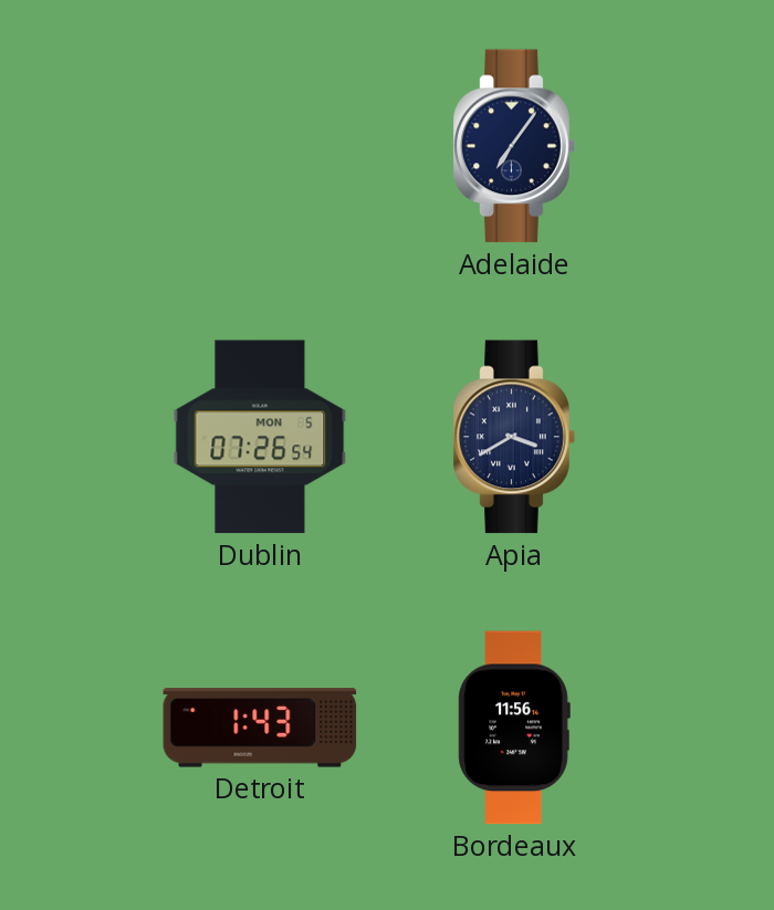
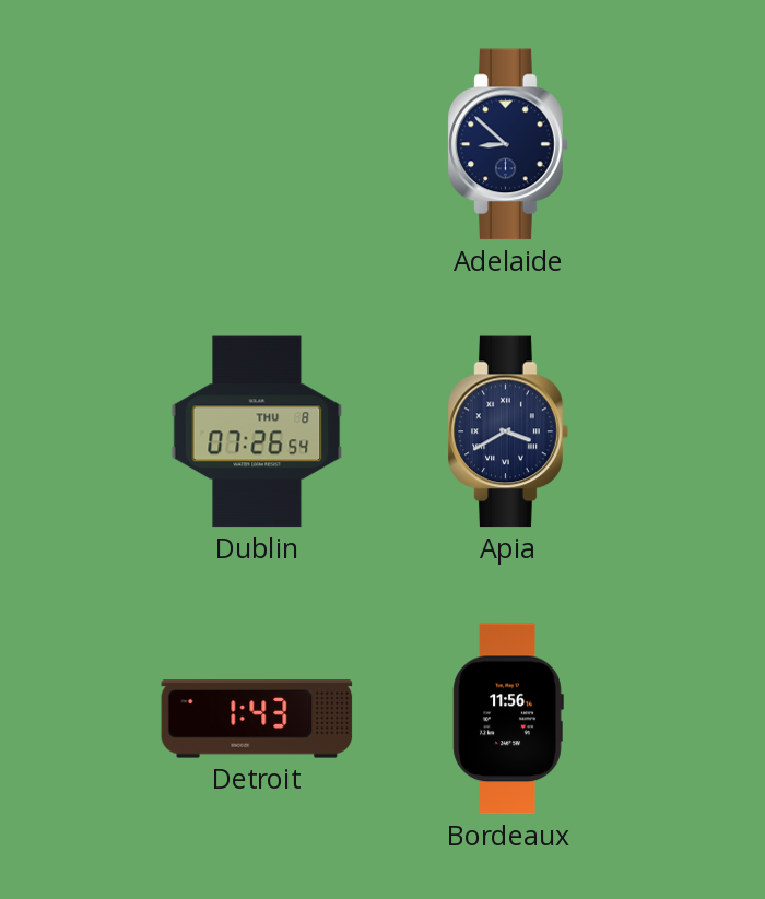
Adelaide: 7:06 -> 8:52
Dublin date: MON 5 -> THU 8
